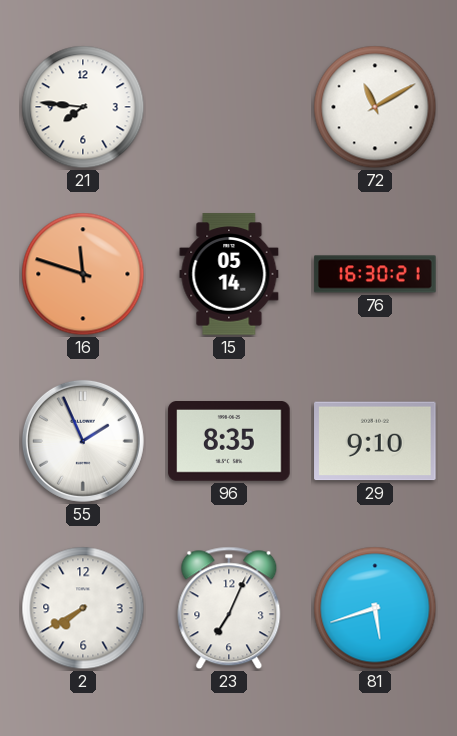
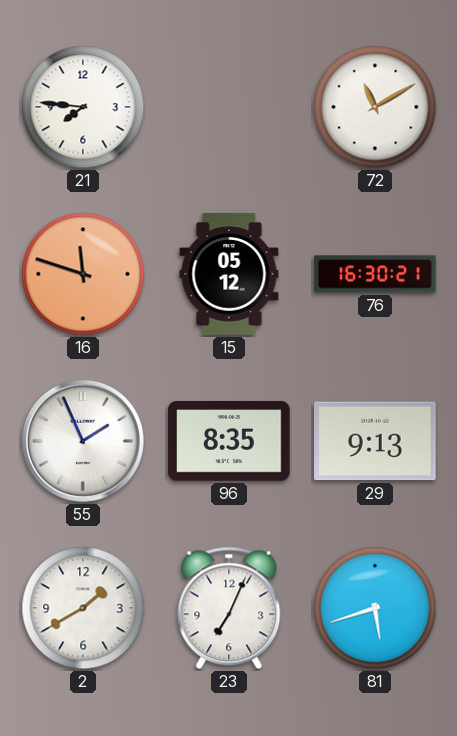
15: 05:14 -> 05:12
29: 9:10 -> 9:13
2: 7:40 -> 1:40
